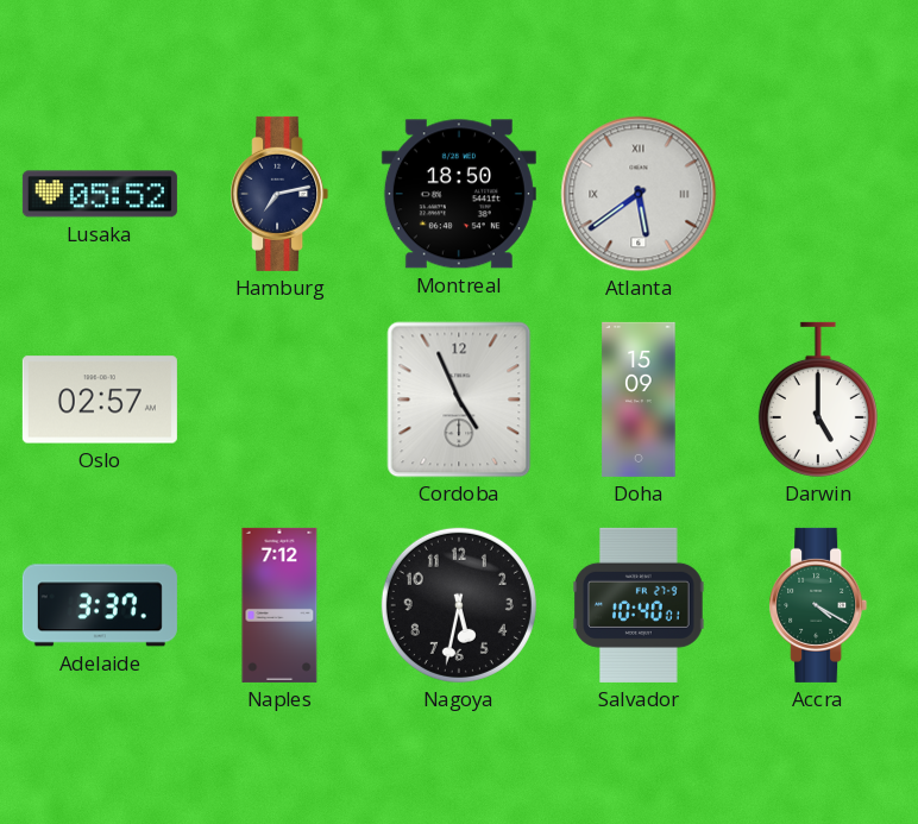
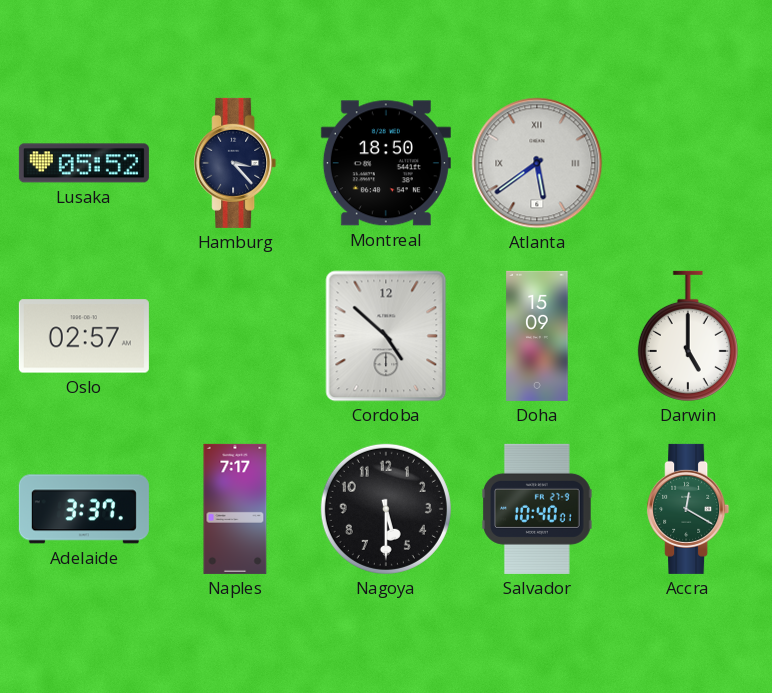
Hamburg: 7:13 -> 3:23
Cordoba: 4:56 -> 4:52
Naples: 7:12 -> 7:17
Nagoya: 5:32 -> 5:30
Accra: 4:20 -> 12:20
